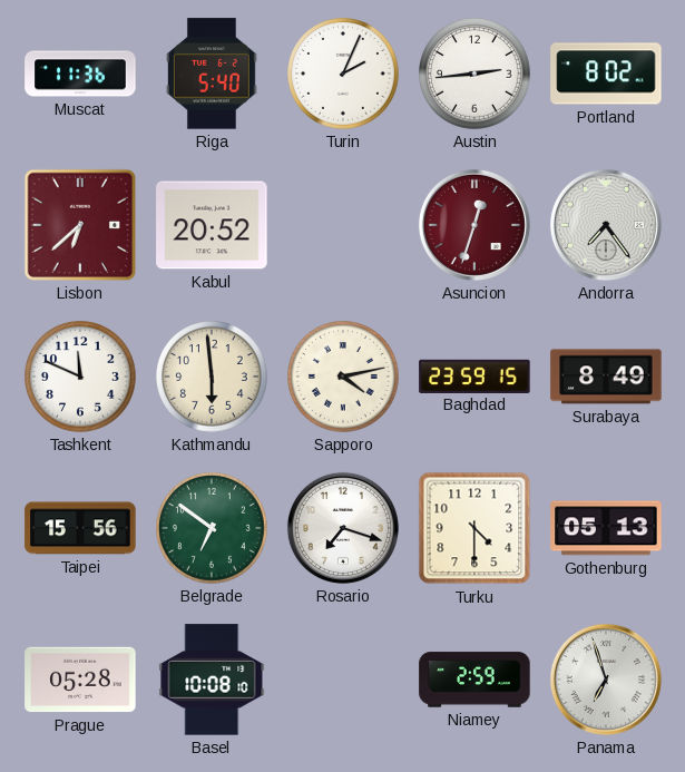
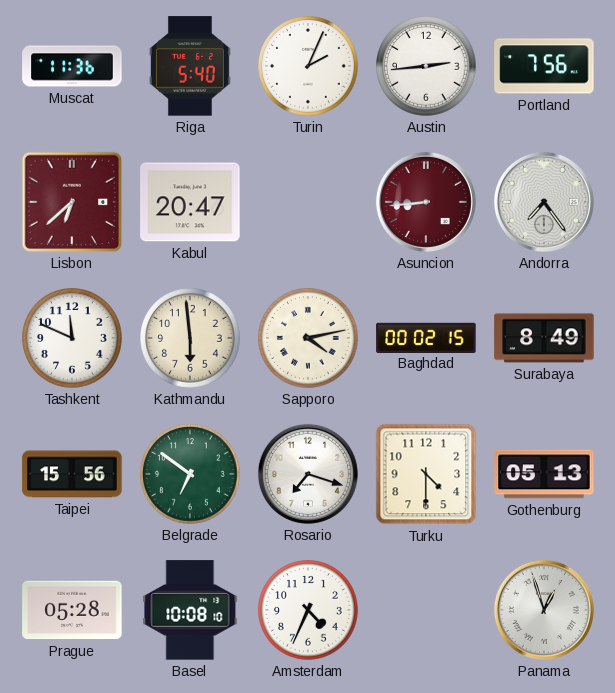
Portland: 8:02 -> 7:56
Kabul: 20:52 -> 20:47
Asuncion: 12:33 -> 8:44
Baghdad: 23:59 -> 00:02
Amsterdam: none -> 4:34
Niamey: 2:59 -> none
Panama: 6:57 -> 12:57
